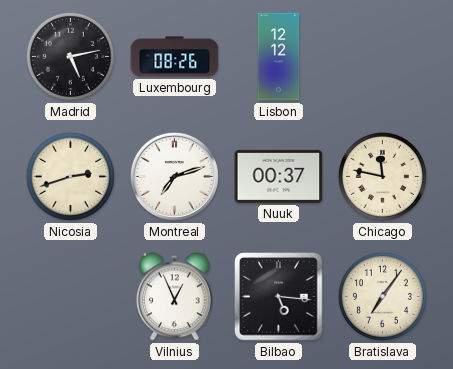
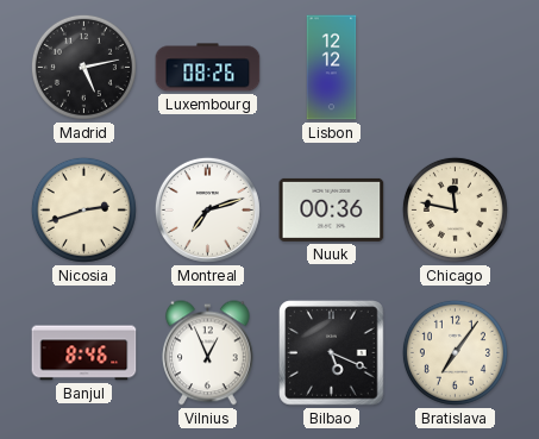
Nuuk: 00:37 -> 00:36
Banjul: none -> 8:46
Bilbao: 5:16 -> 5:19
